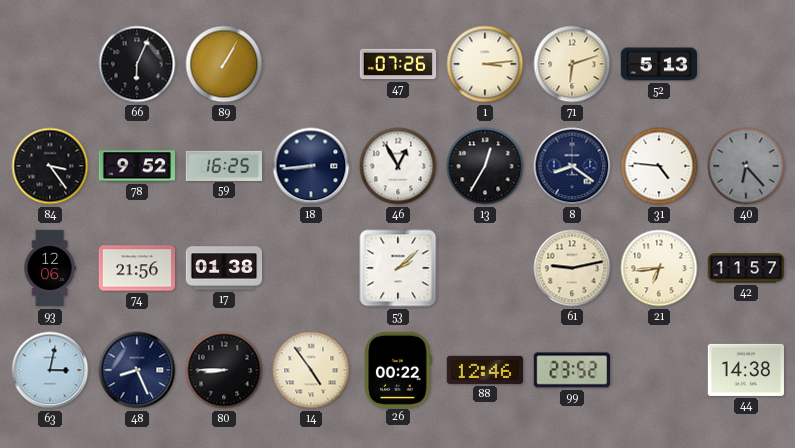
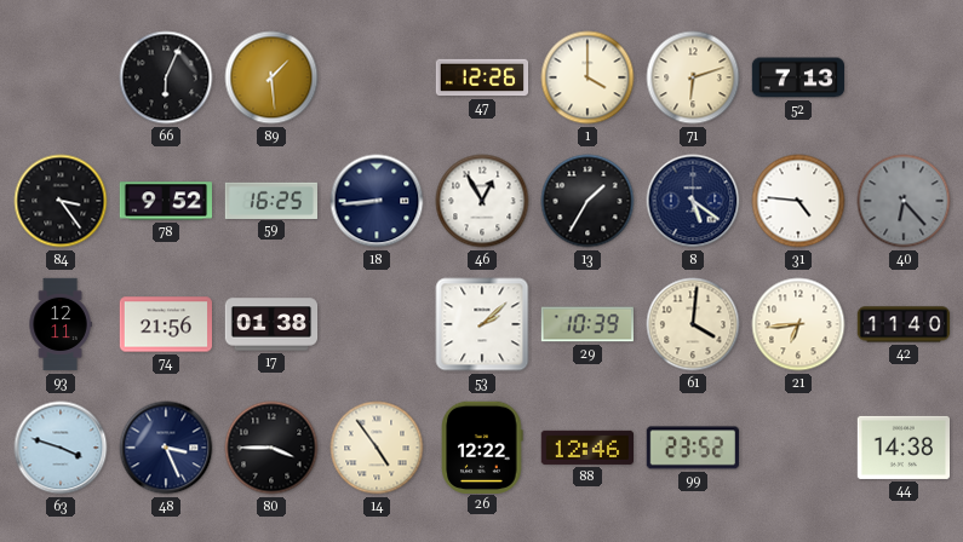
89: 1:05 -> 1:29
47: 07:26 -> 12:26
1: 3:14 -> 4:00
52: 5:13 -> 7:13
13: 12:35 -> 1:35
8: 8:21 -> 5:21
93: 12:06 -> 12:11
29: none -> 10:39
61: 9:13 -> 4:01
42: 11:57 -> 11:40
63: 3:02 -> 3:48
48: 8:26 -> 3:26
80: 8:45 -> 3:45
26: 00:22 -> 12:22
